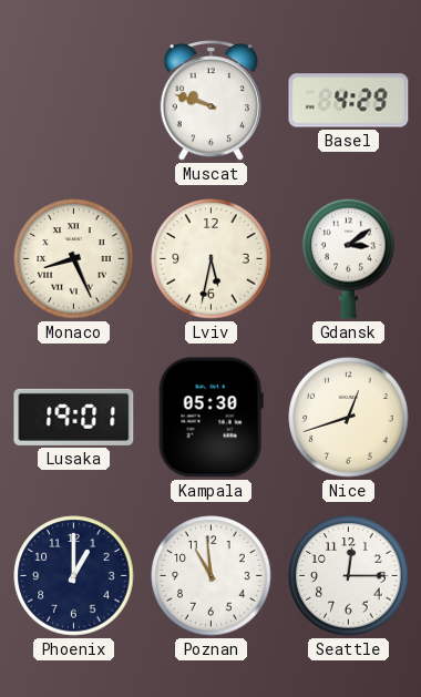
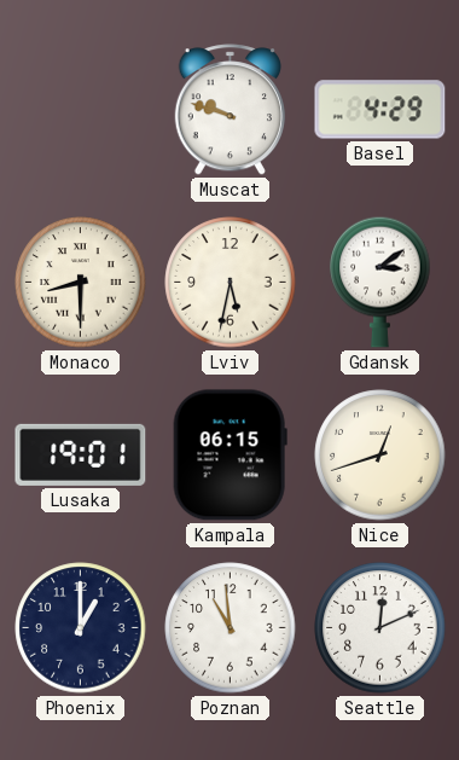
Monaco: 8:26 -> 8:30
Kampala: 05:30 -> 06:15
Seattle: 12:15 -> 12:11
